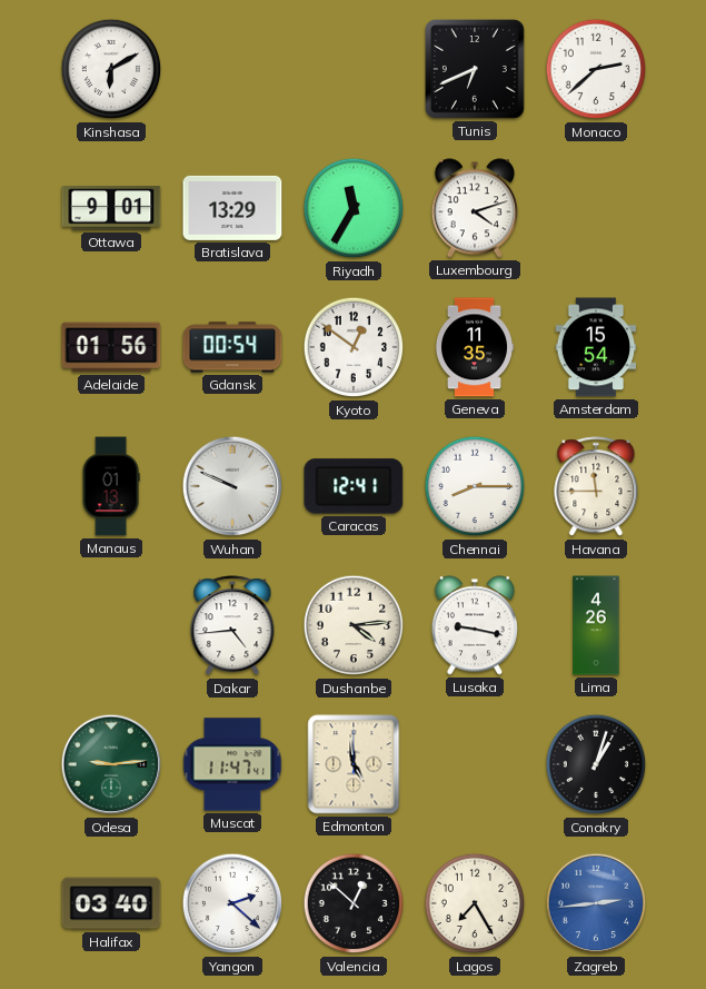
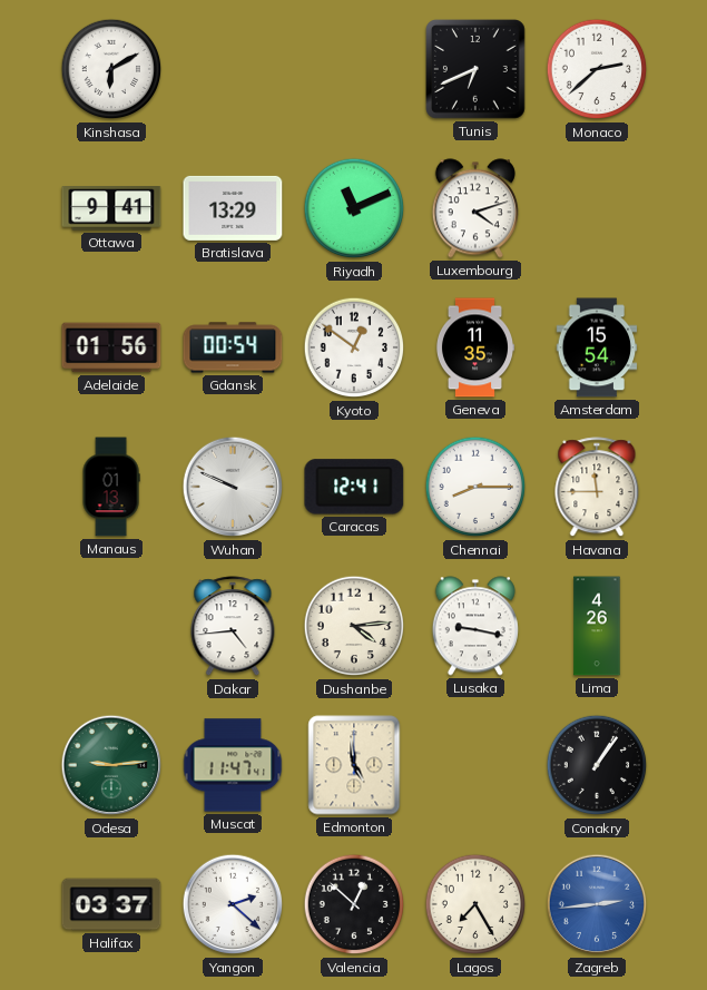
Ottawa: 9:01 -> 9:41
Riyadh: 11:35 -> 11:11
Conakry: 1:03 -> 1:06
Halifax: 03:40 -> 03:37
